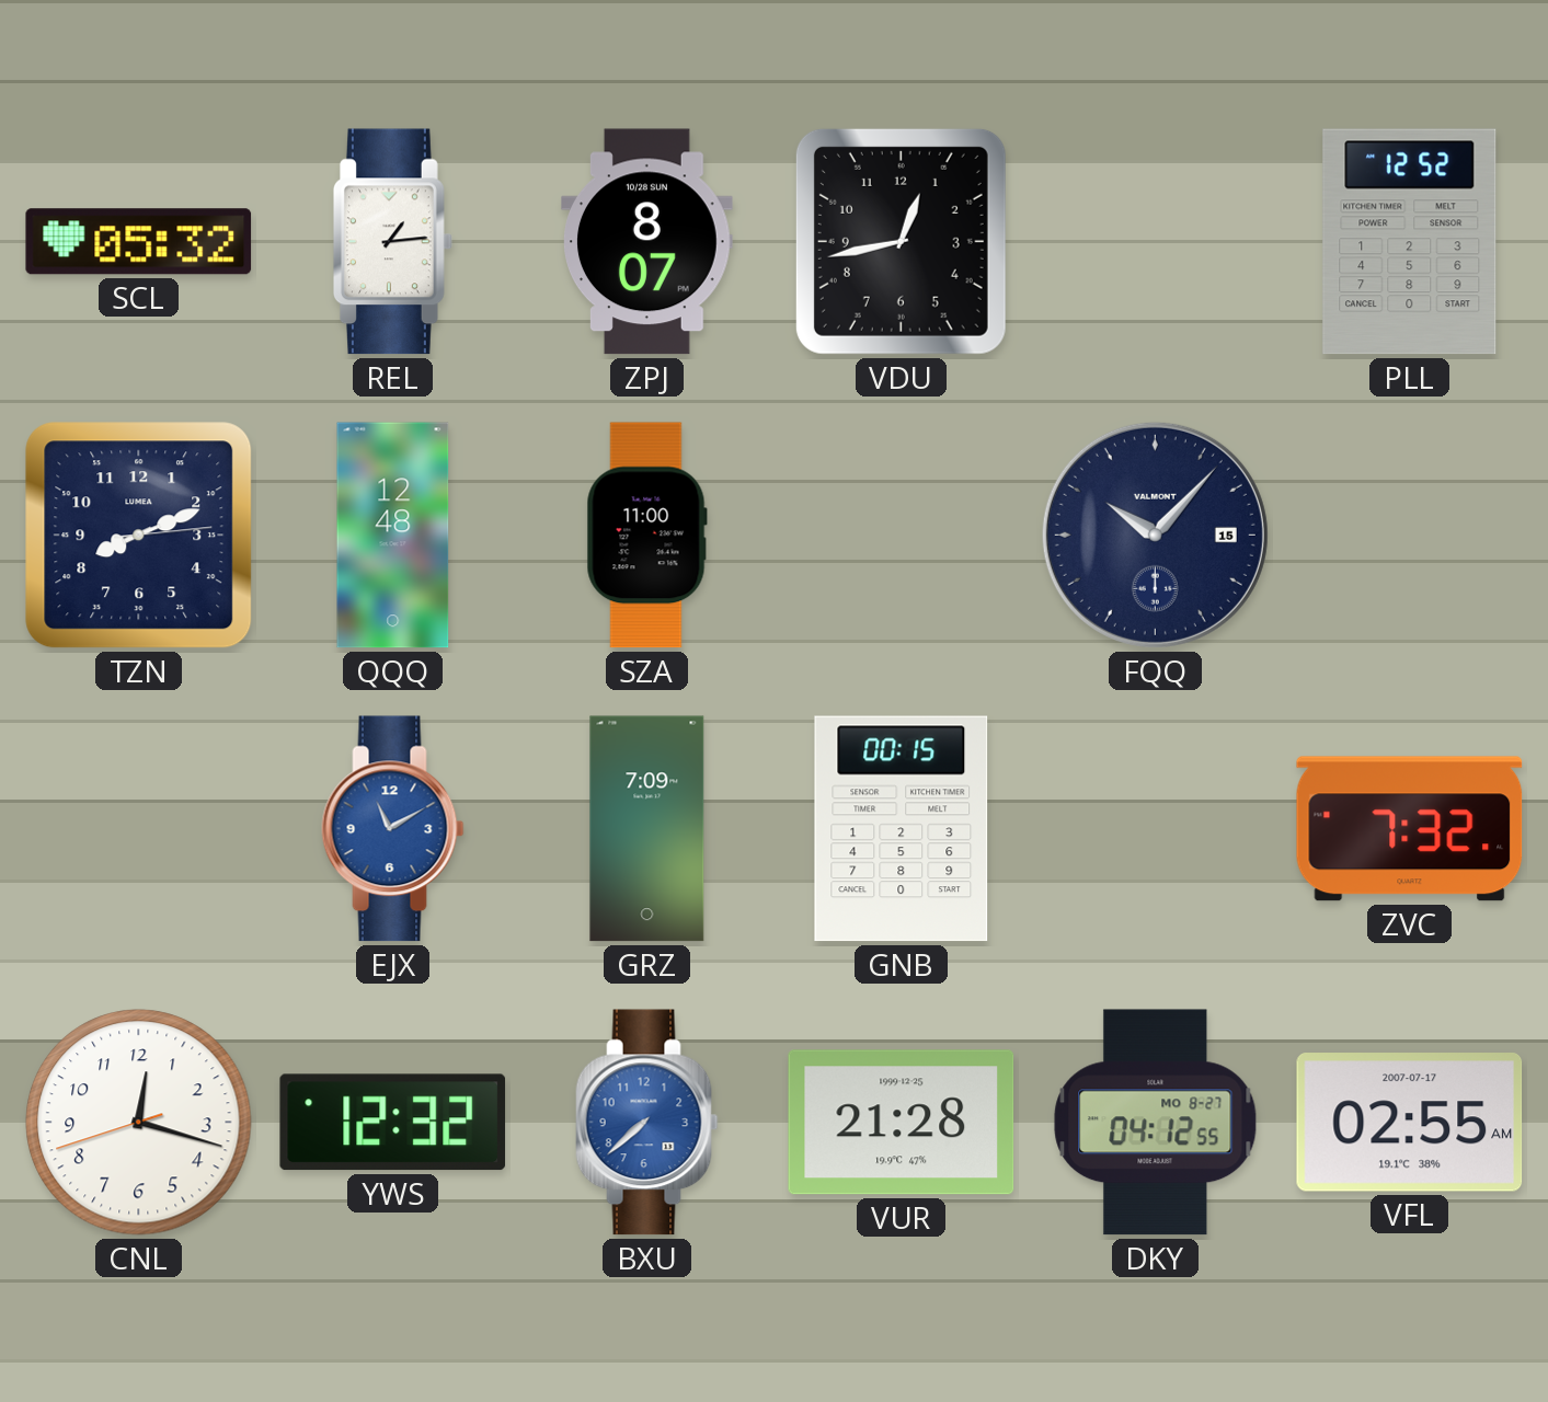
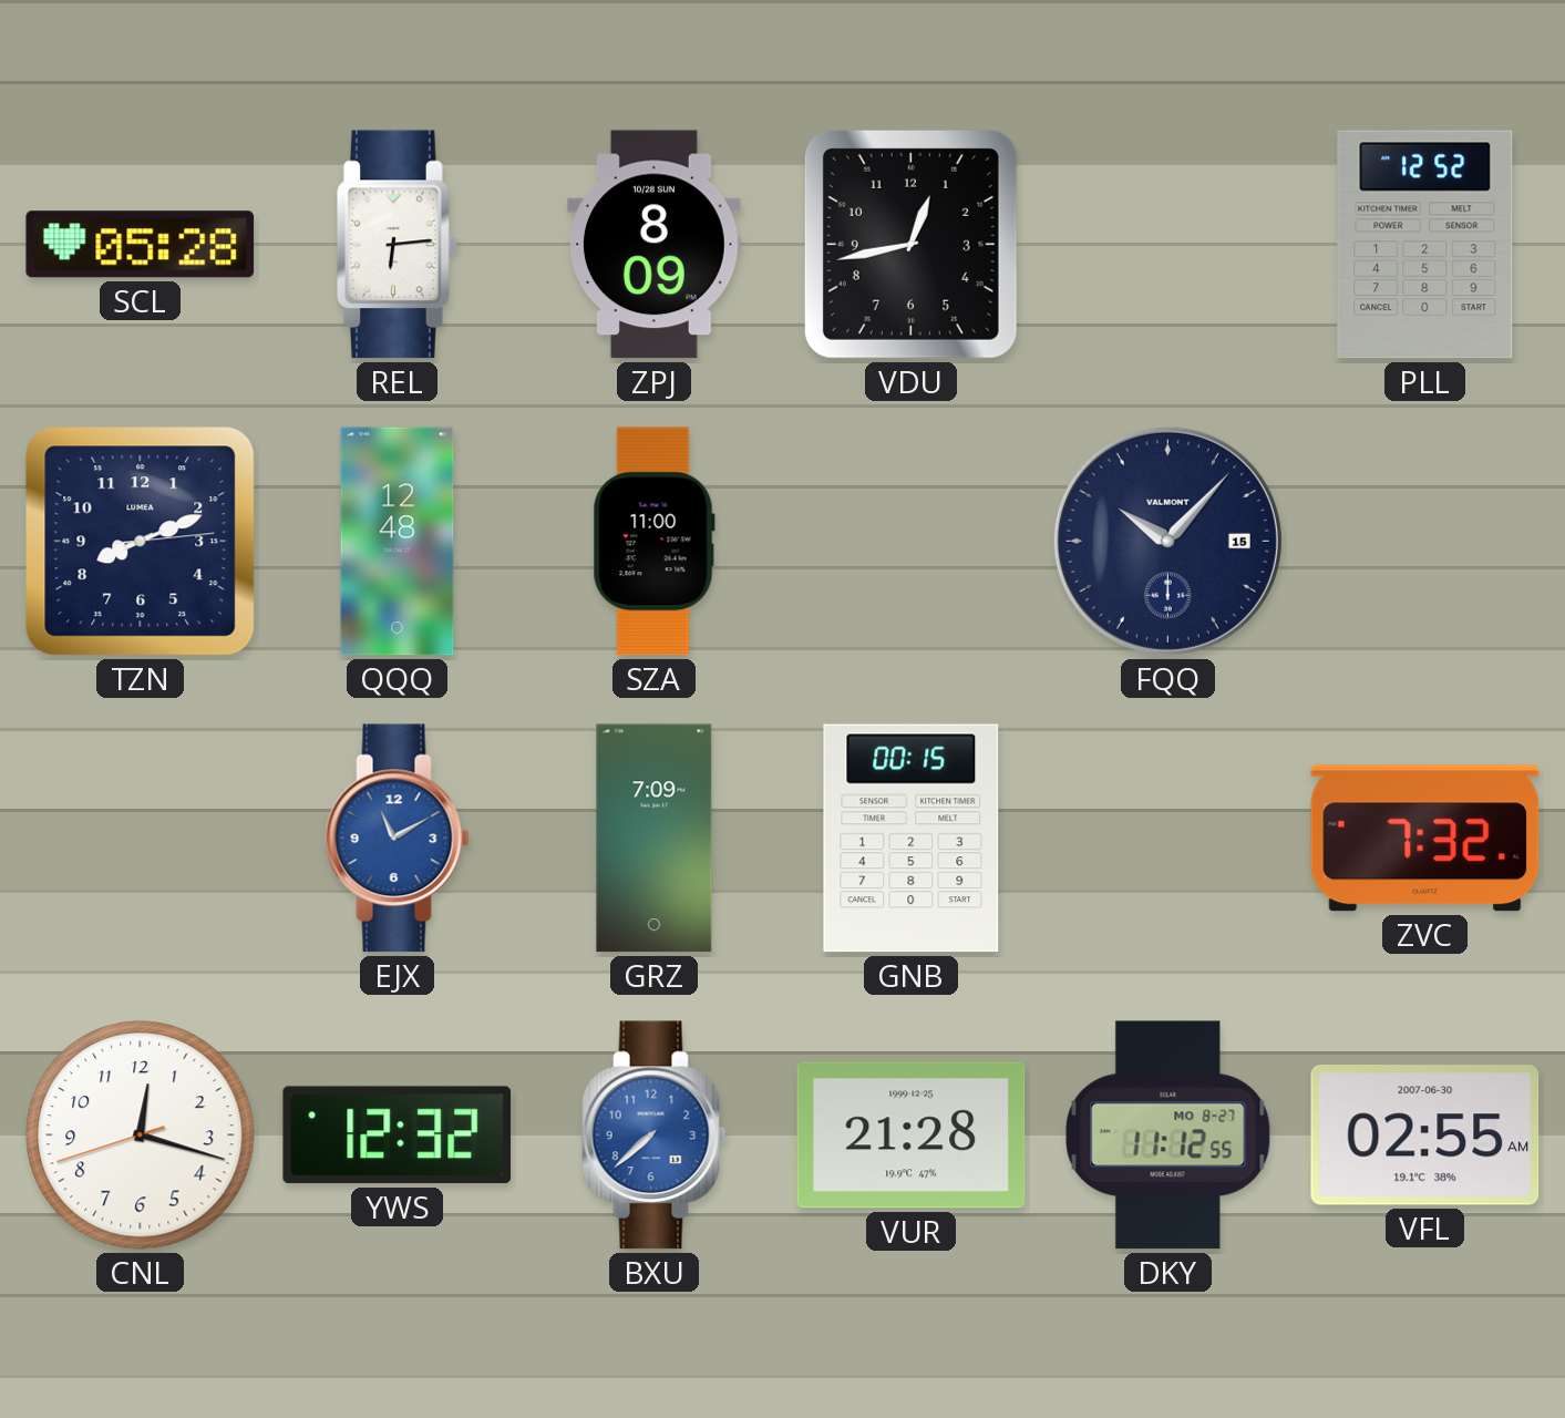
SCL: 05:32 -> 05:28
REL: 1:14 -> 6:14
ZPJ: 8:07 -> 8:09
DKY: 04:12 -> 11:12
VFL date: 2007-07-17 -> 2007-06-30
